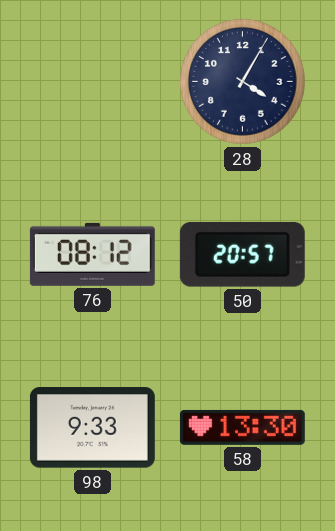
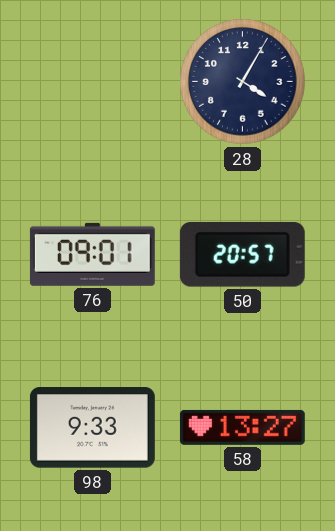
76: 08:12 -> 09:01
58: 13:30 -> 13:27
